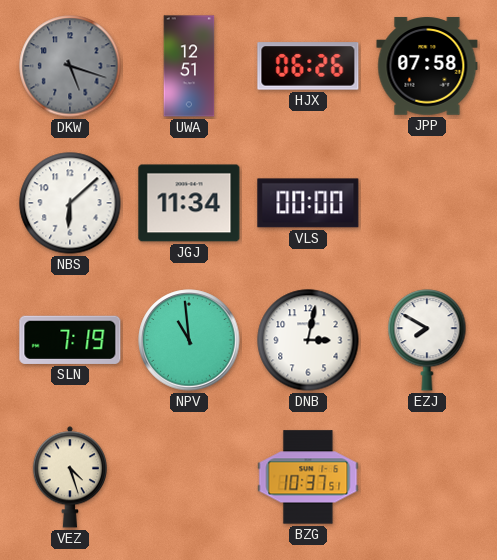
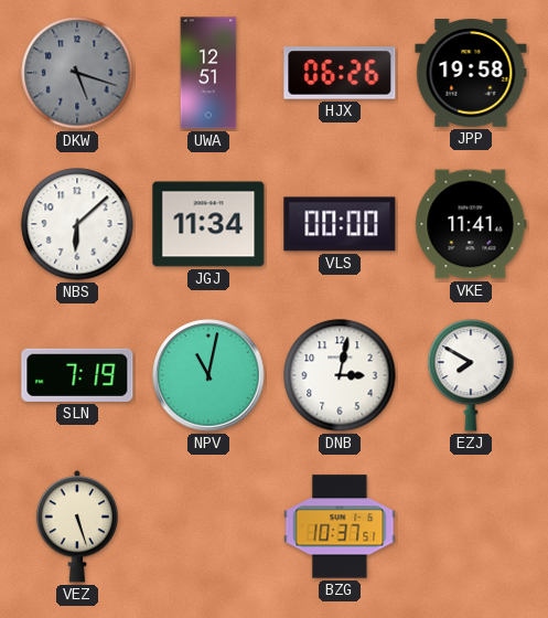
JPP: 07:58 -> 19:58
VKE: none -> 11:41
NPV: 10:59 -> 11:02
VEZ: 4:27 -> 5:27
